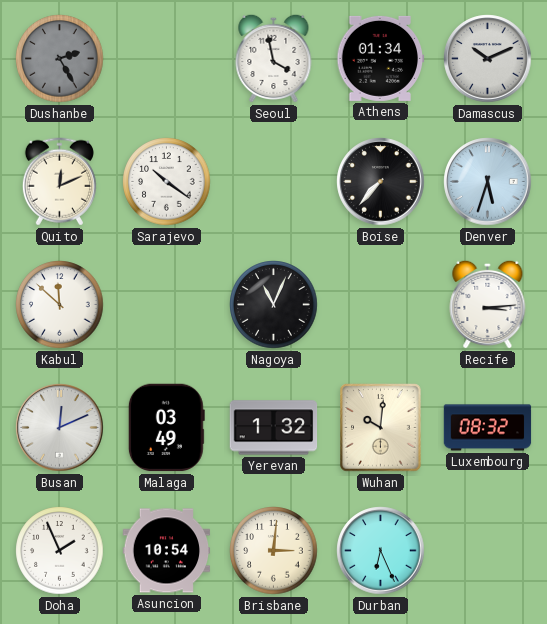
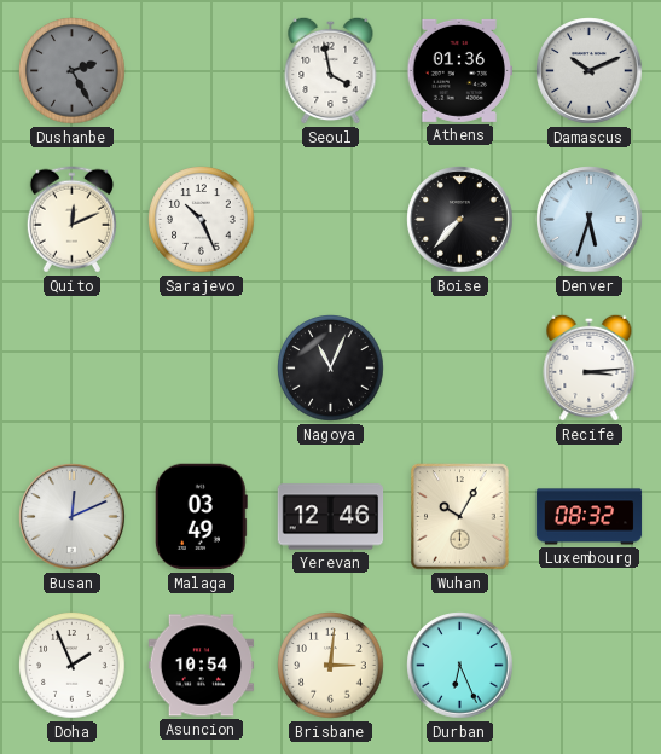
Athens: 01:34 -> 01:36
Sarajevo: 10:21 -> 10:26
Kabul: 11:52 -> none
Yerevan: 1:32 -> 12:46
Wuhan: 10:01 -> 10:05
